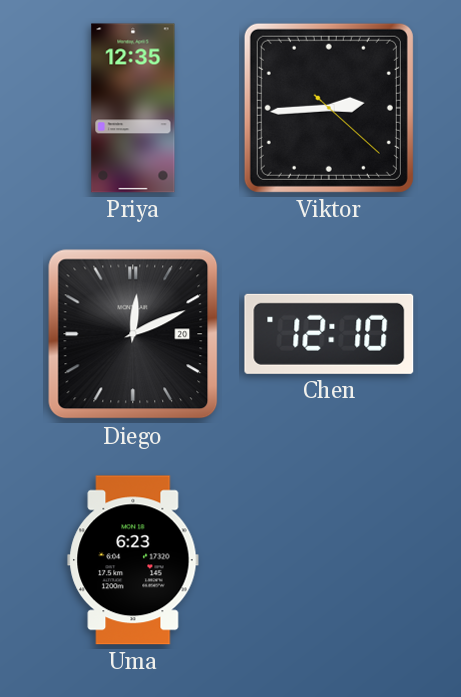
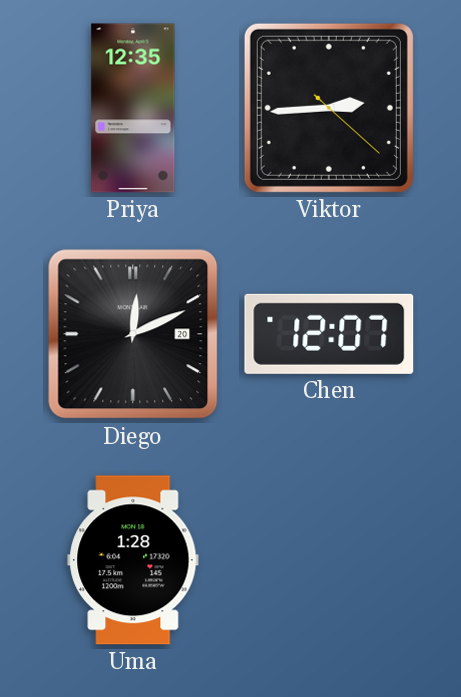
Chen: 12:10 -> 12:07
Uma: 6:23 -> 1:28
